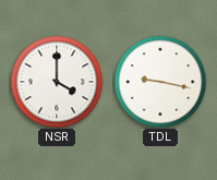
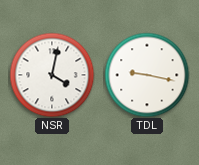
NSR: 4:00 -> 4:02
